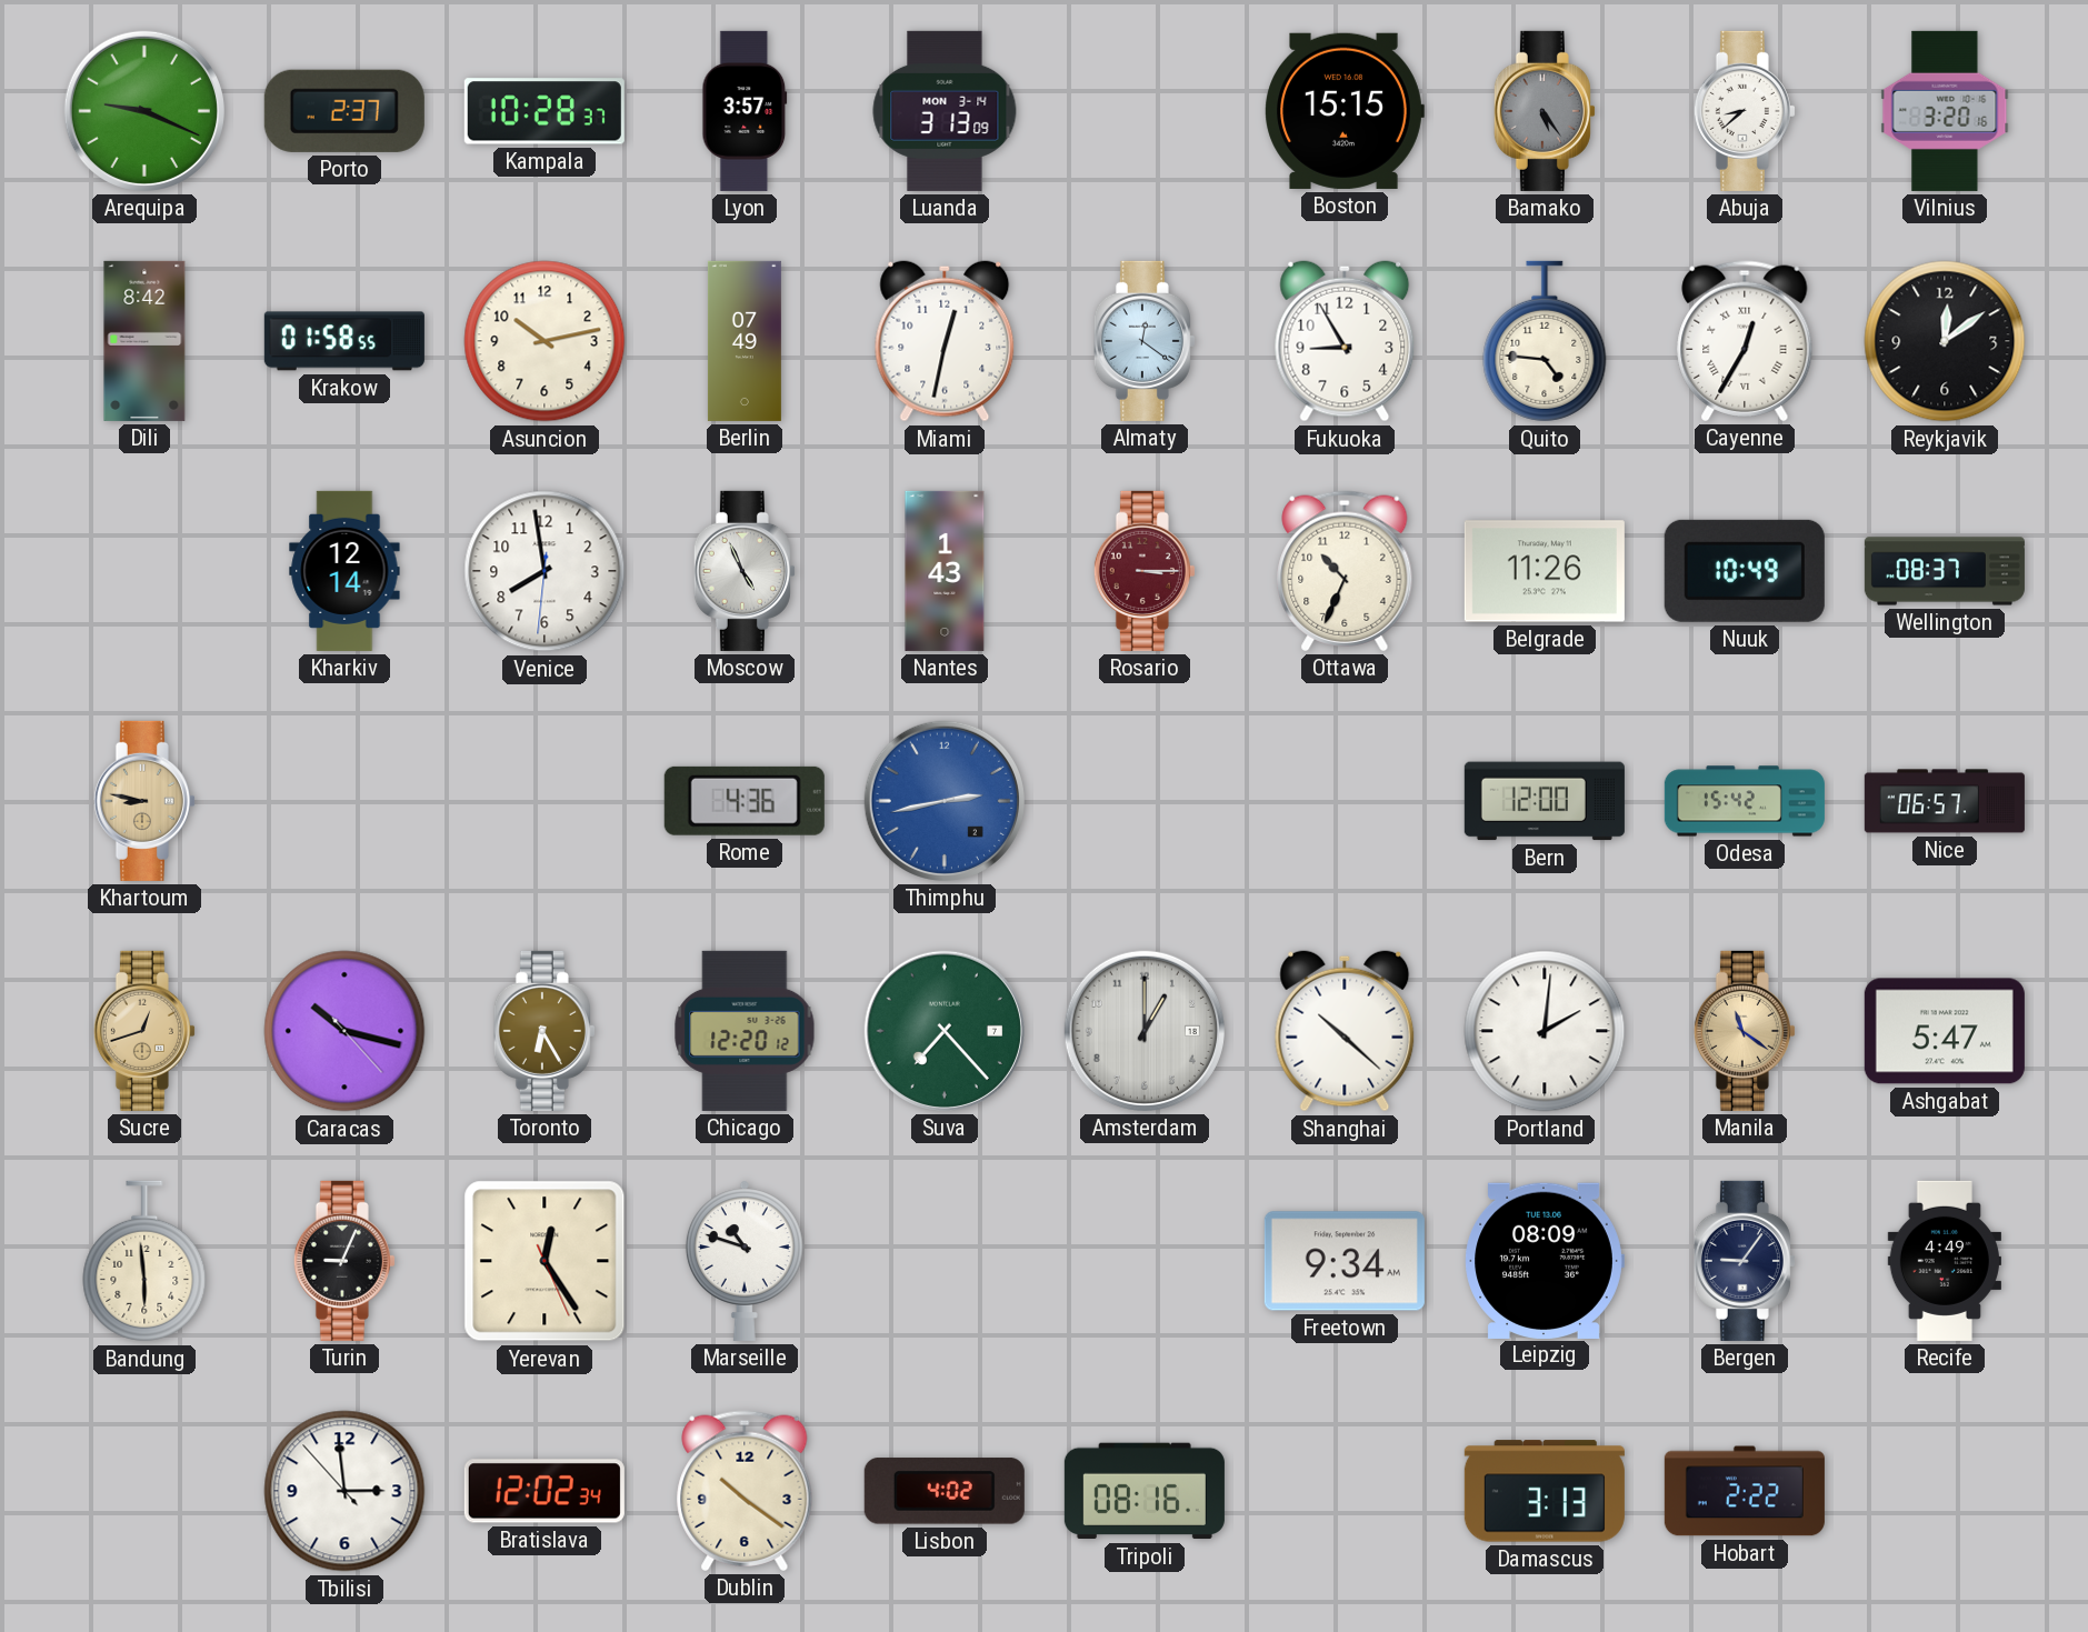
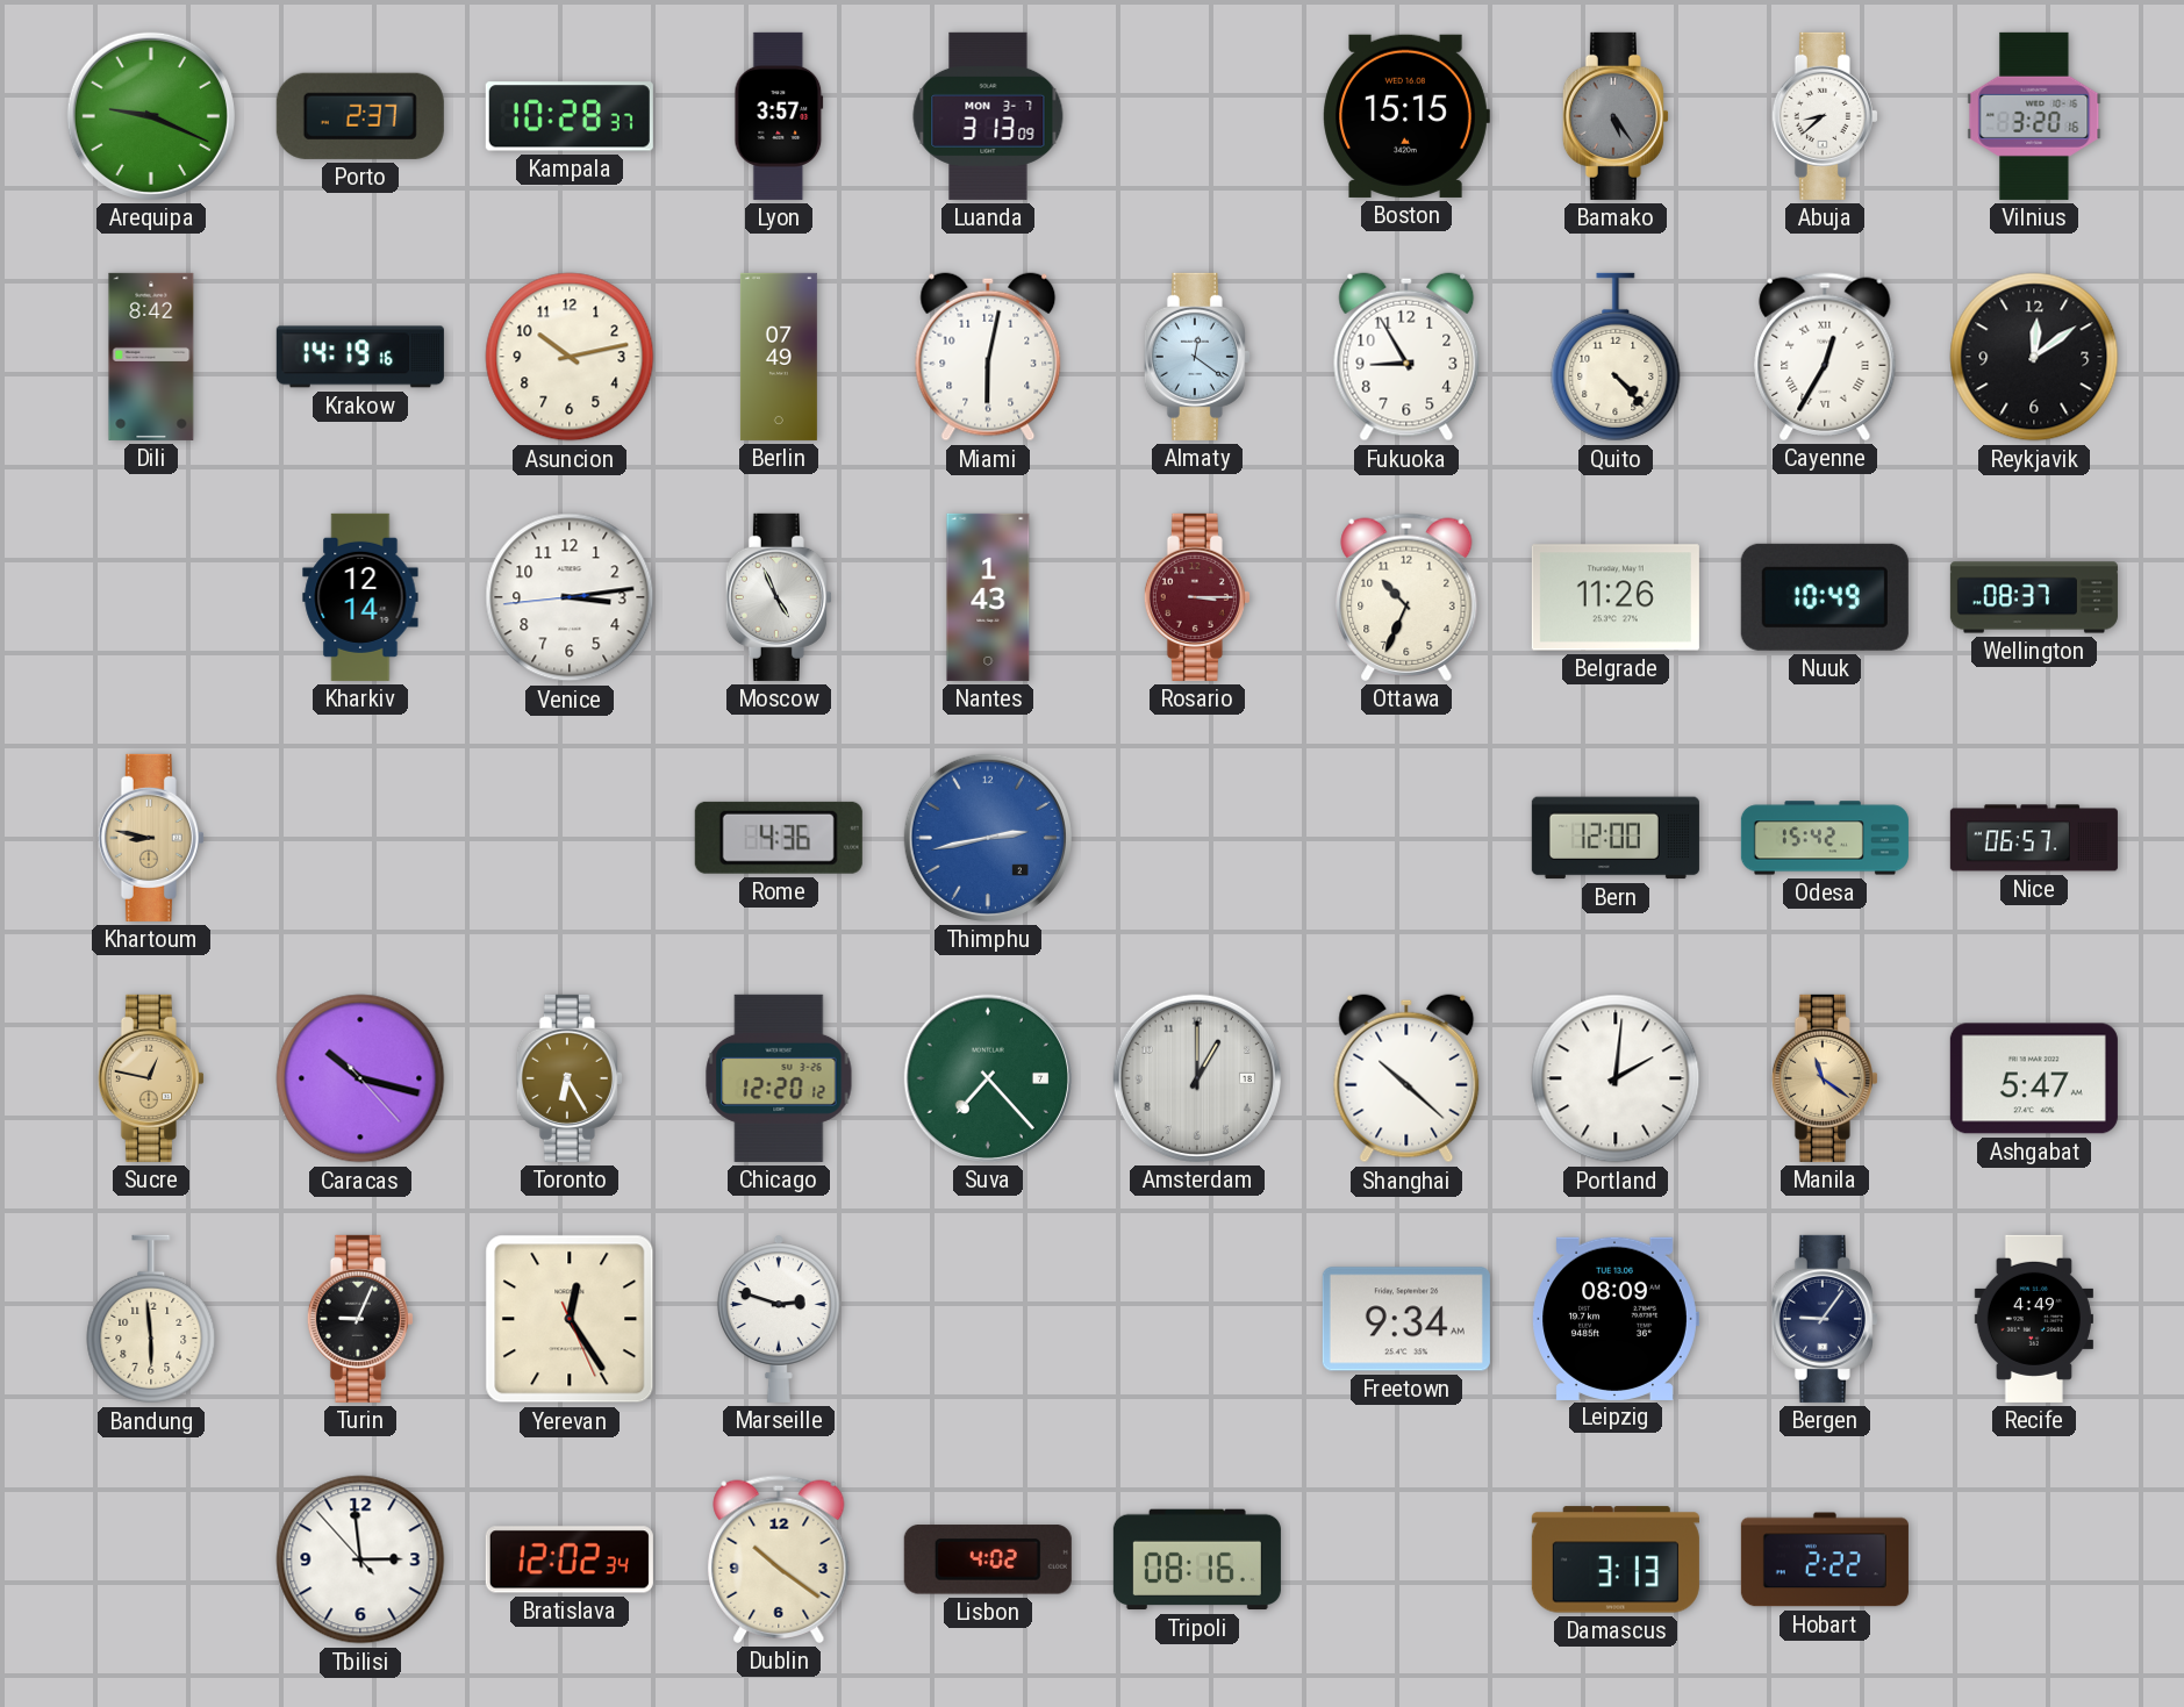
Luanda date: MON 3-14 -> MON 3-7
Krakow: 01:58 -> 14:19
Miami: 12:32 -> 6:02
Quito: 4:46 -> 4:23
Venice: 7:58 -> 3:13
Sucre: 12:42 -> 12:47
Marseille: 10:48 -> 2:48
